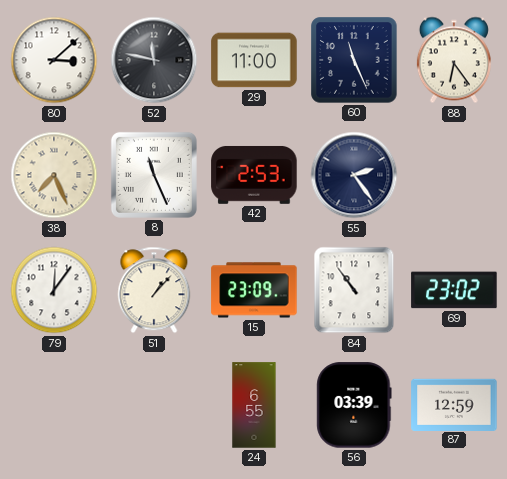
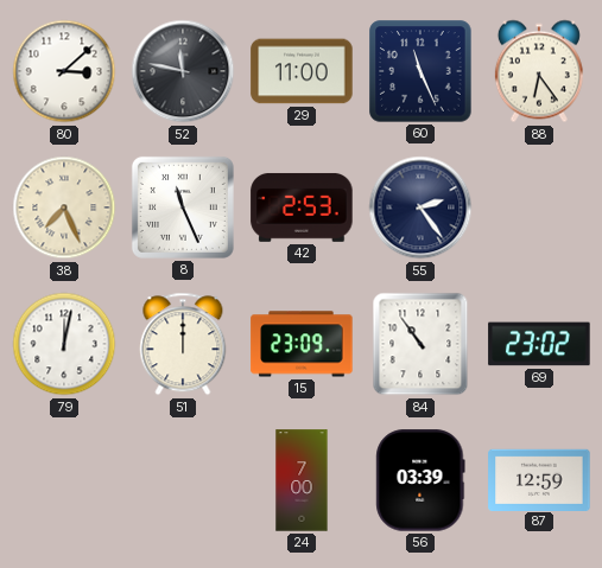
79: 12:06 -> 12:02
51: 1:07 -> 12:00
24: 6:55 -> 7:00
